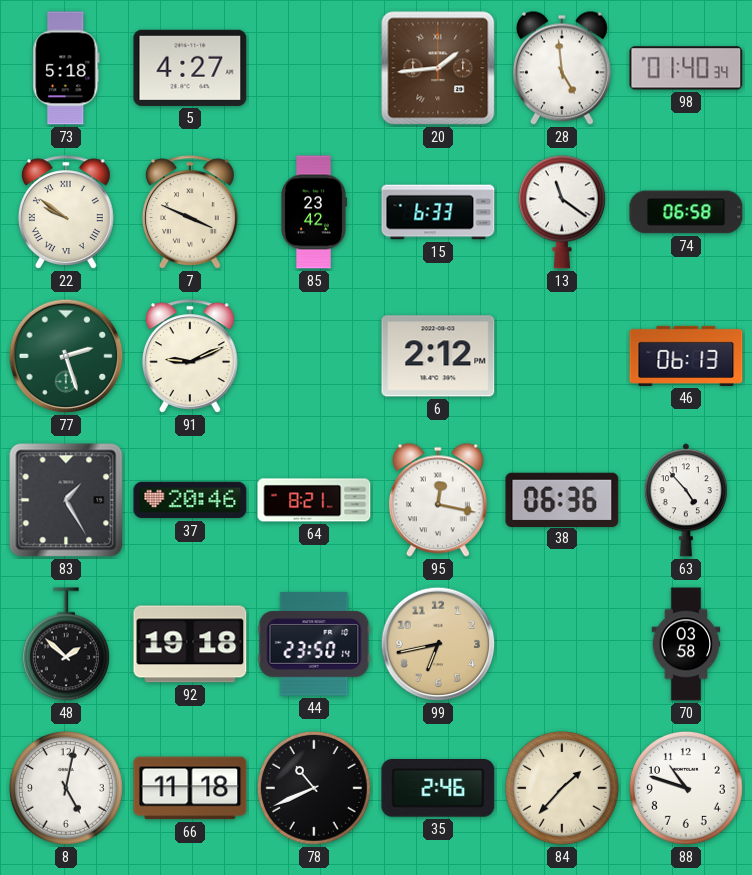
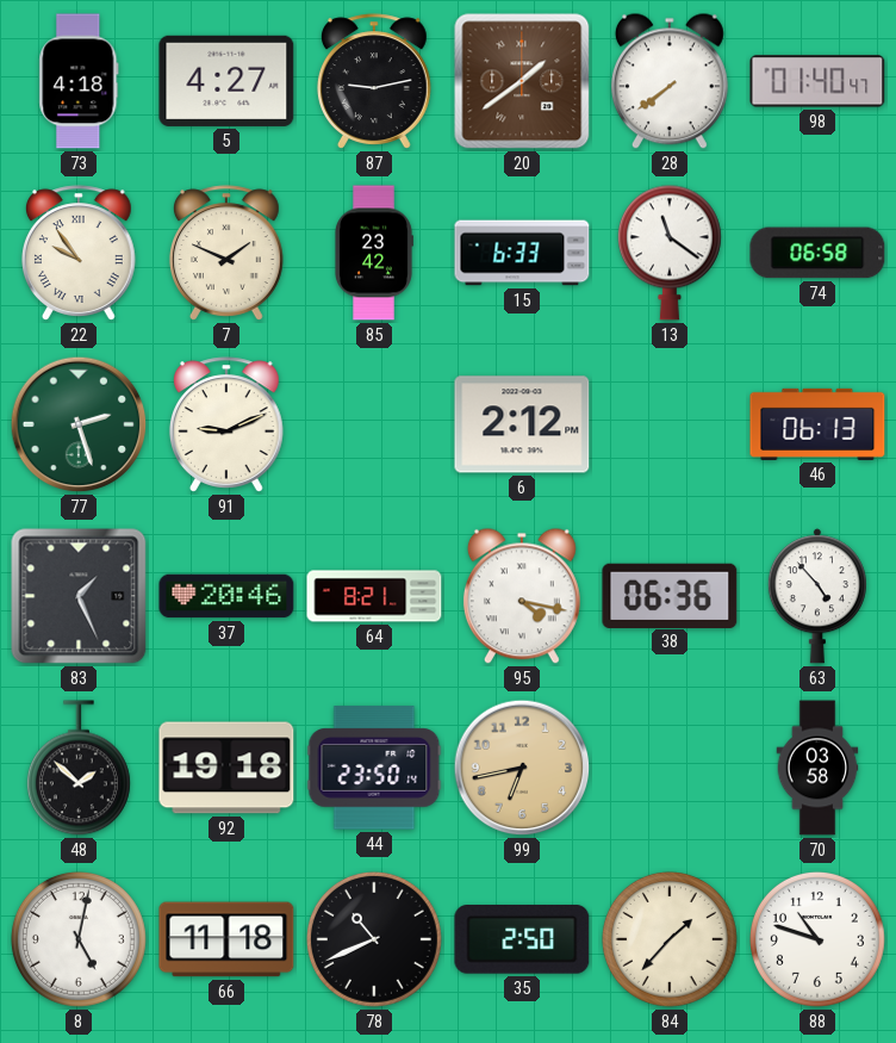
73: 5:18 -> 4:18
87: none -> 9:13
20: 1:44 -> 1:39
28: 4:59 -> 7:39
98: 01:40:34 -> 01:40:47
22: 9:51 -> 9:54
7: 3:49 -> 1:49
83: 1:25 -> 1:26
95: 12:17 -> 4:17
35: 2:46 -> 2:50
